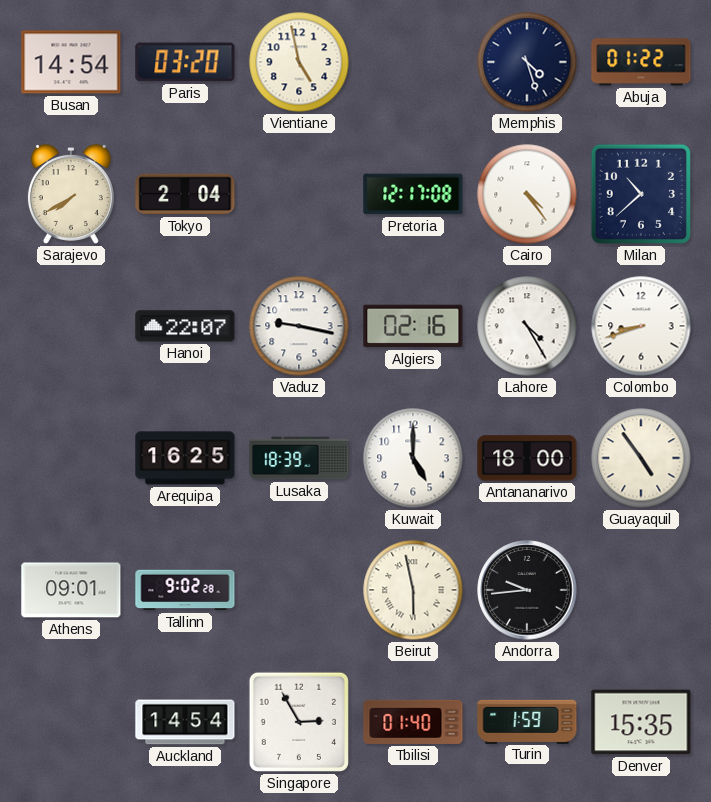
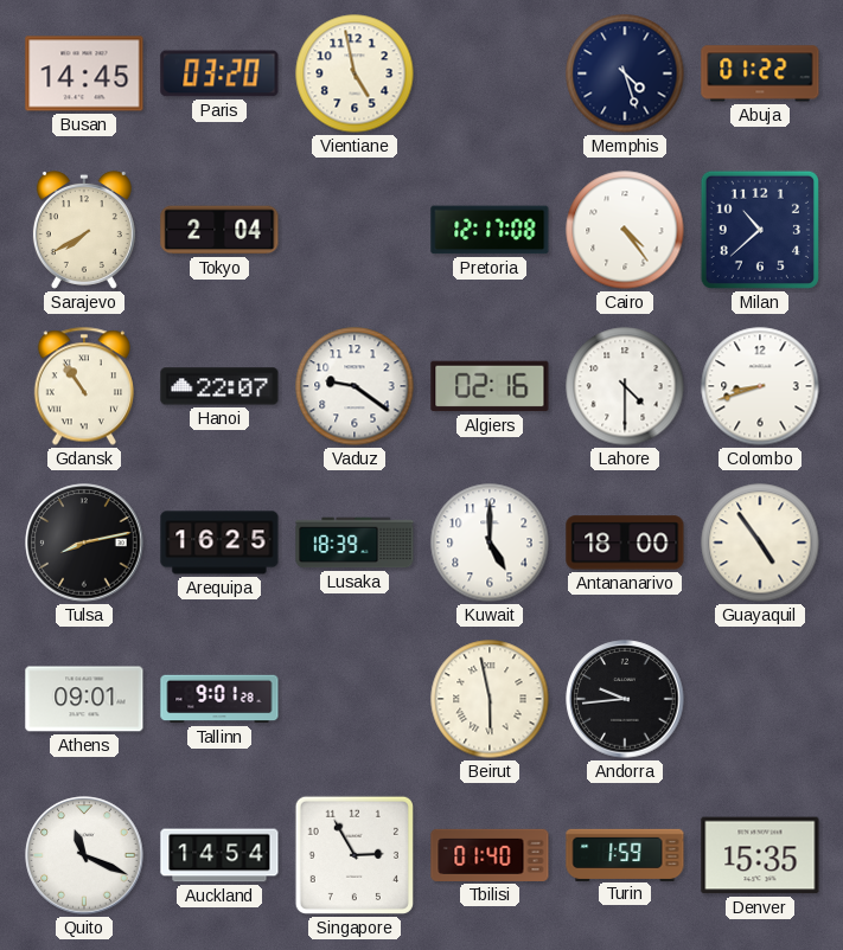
Busan: 14:54 -> 14:45
Gdansk: none -> 10:54
Vaduz: 9:17 -> 9:21
Lahore: 4:25 -> 4:30
Tulsa: none -> 8:13
Tallinn: 9:02 -> 9:01
Quito: none -> 11:19
